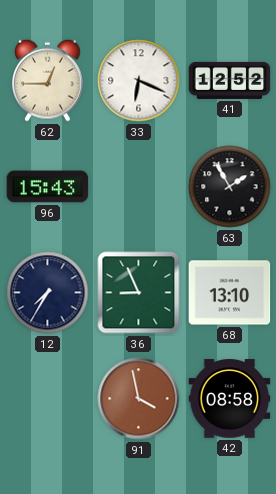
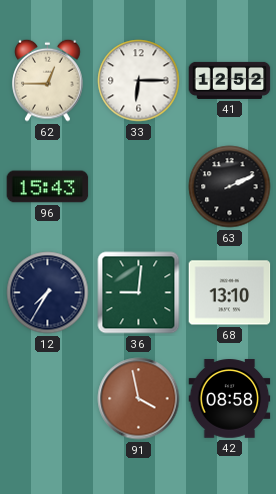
33: 6:19 -> 6:15
63: 1:55 -> 2:11
36: 8:56 -> 9:01
